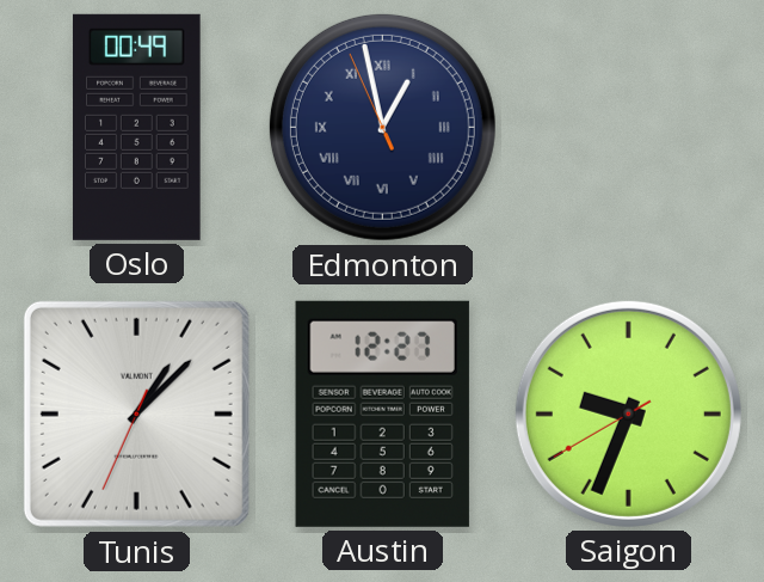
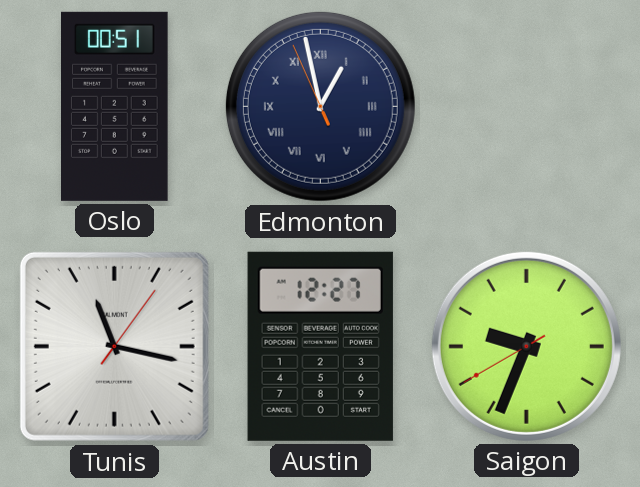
Oslo: 00:49 -> 00:51
Tunis: 1:07 -> 11:17
